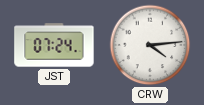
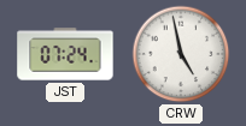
CRW: 4:14 -> 4:58
